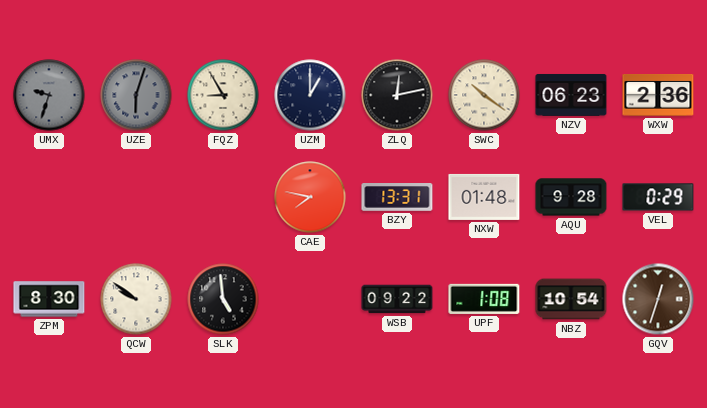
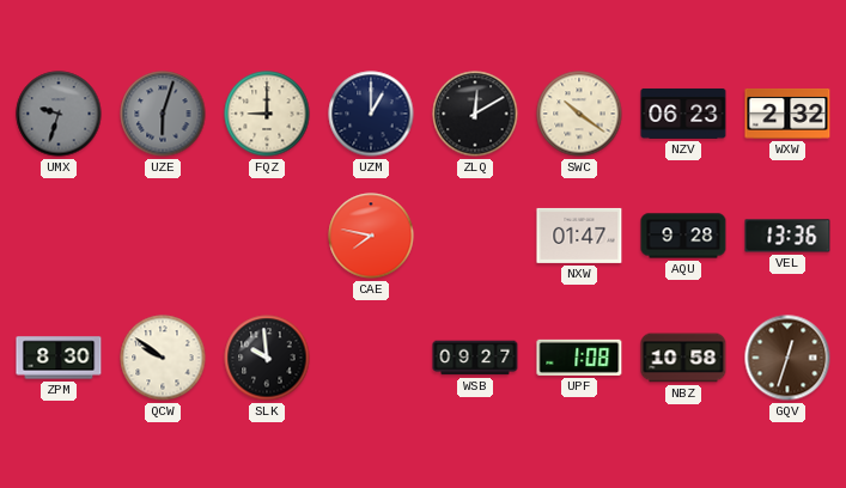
FQZ: 8:55 -> 9:00
ZLQ: 12:13 -> 12:10
WXW: 2:36 -> 2:32
BZY: 13:31 -> none
NXW: 01:48 -> 01:47
VEL: 0:29 -> 13:36
SLK: 4:59 -> 9:59
WSB: 09:22 -> 09:27
NBZ: 10:54 -> 10:58
